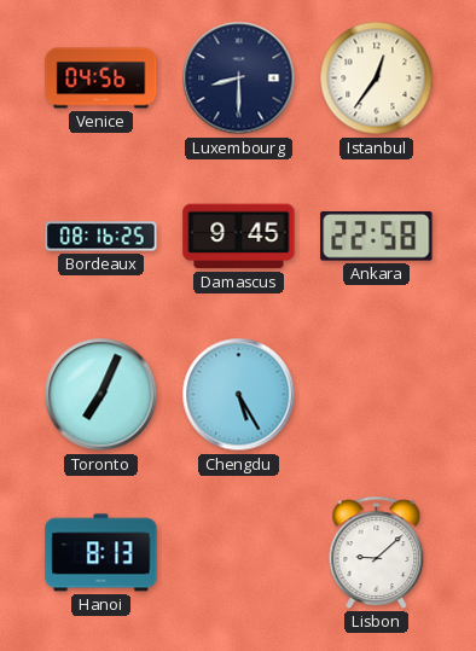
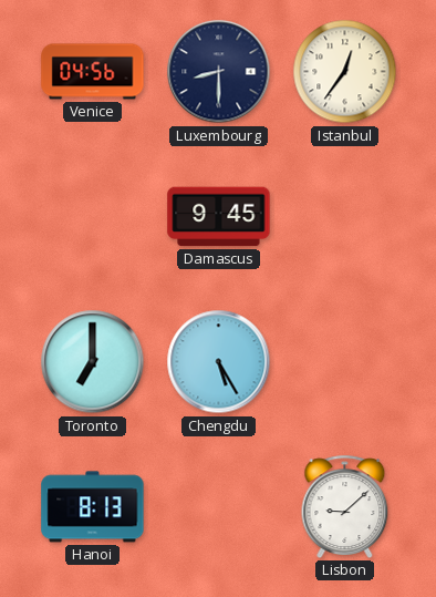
Bordeaux: 08:16 -> none
Ankara: 22:58 -> none
Toronto: 7:04 -> 7:00
